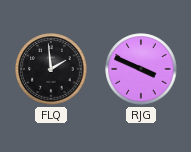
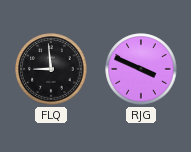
FLQ: 1:59 -> 8:59
